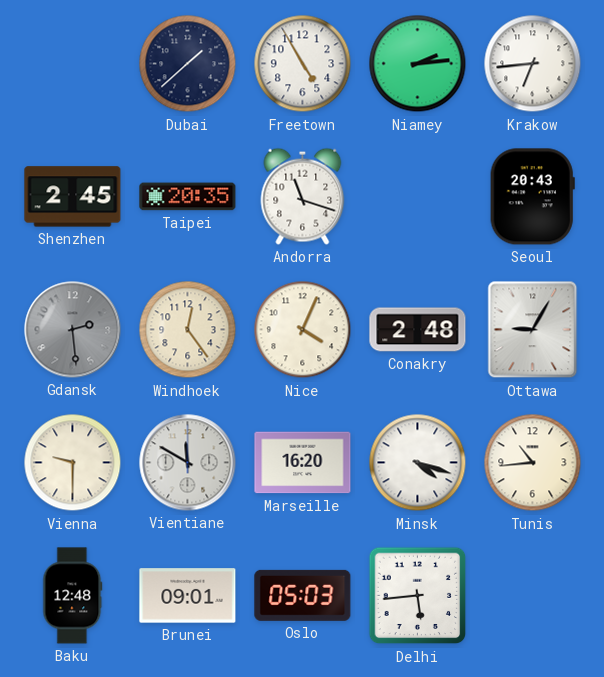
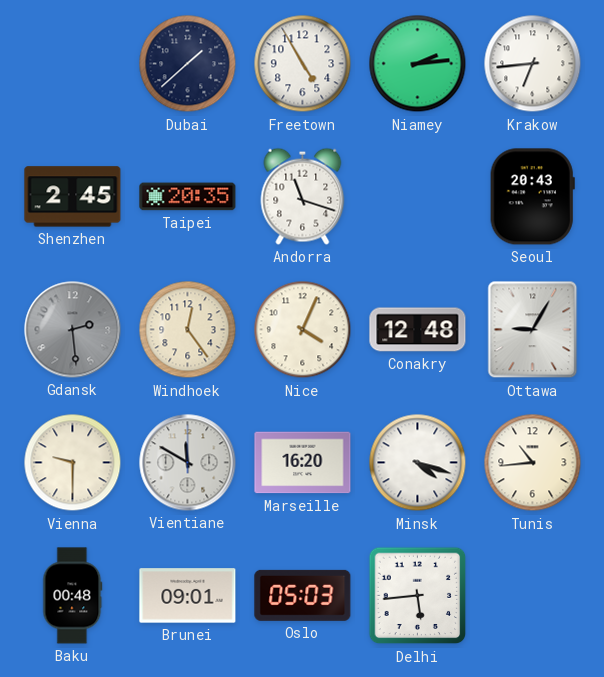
Conakry: 2:48 -> 12:48
Baku: 12:48 -> 00:48
